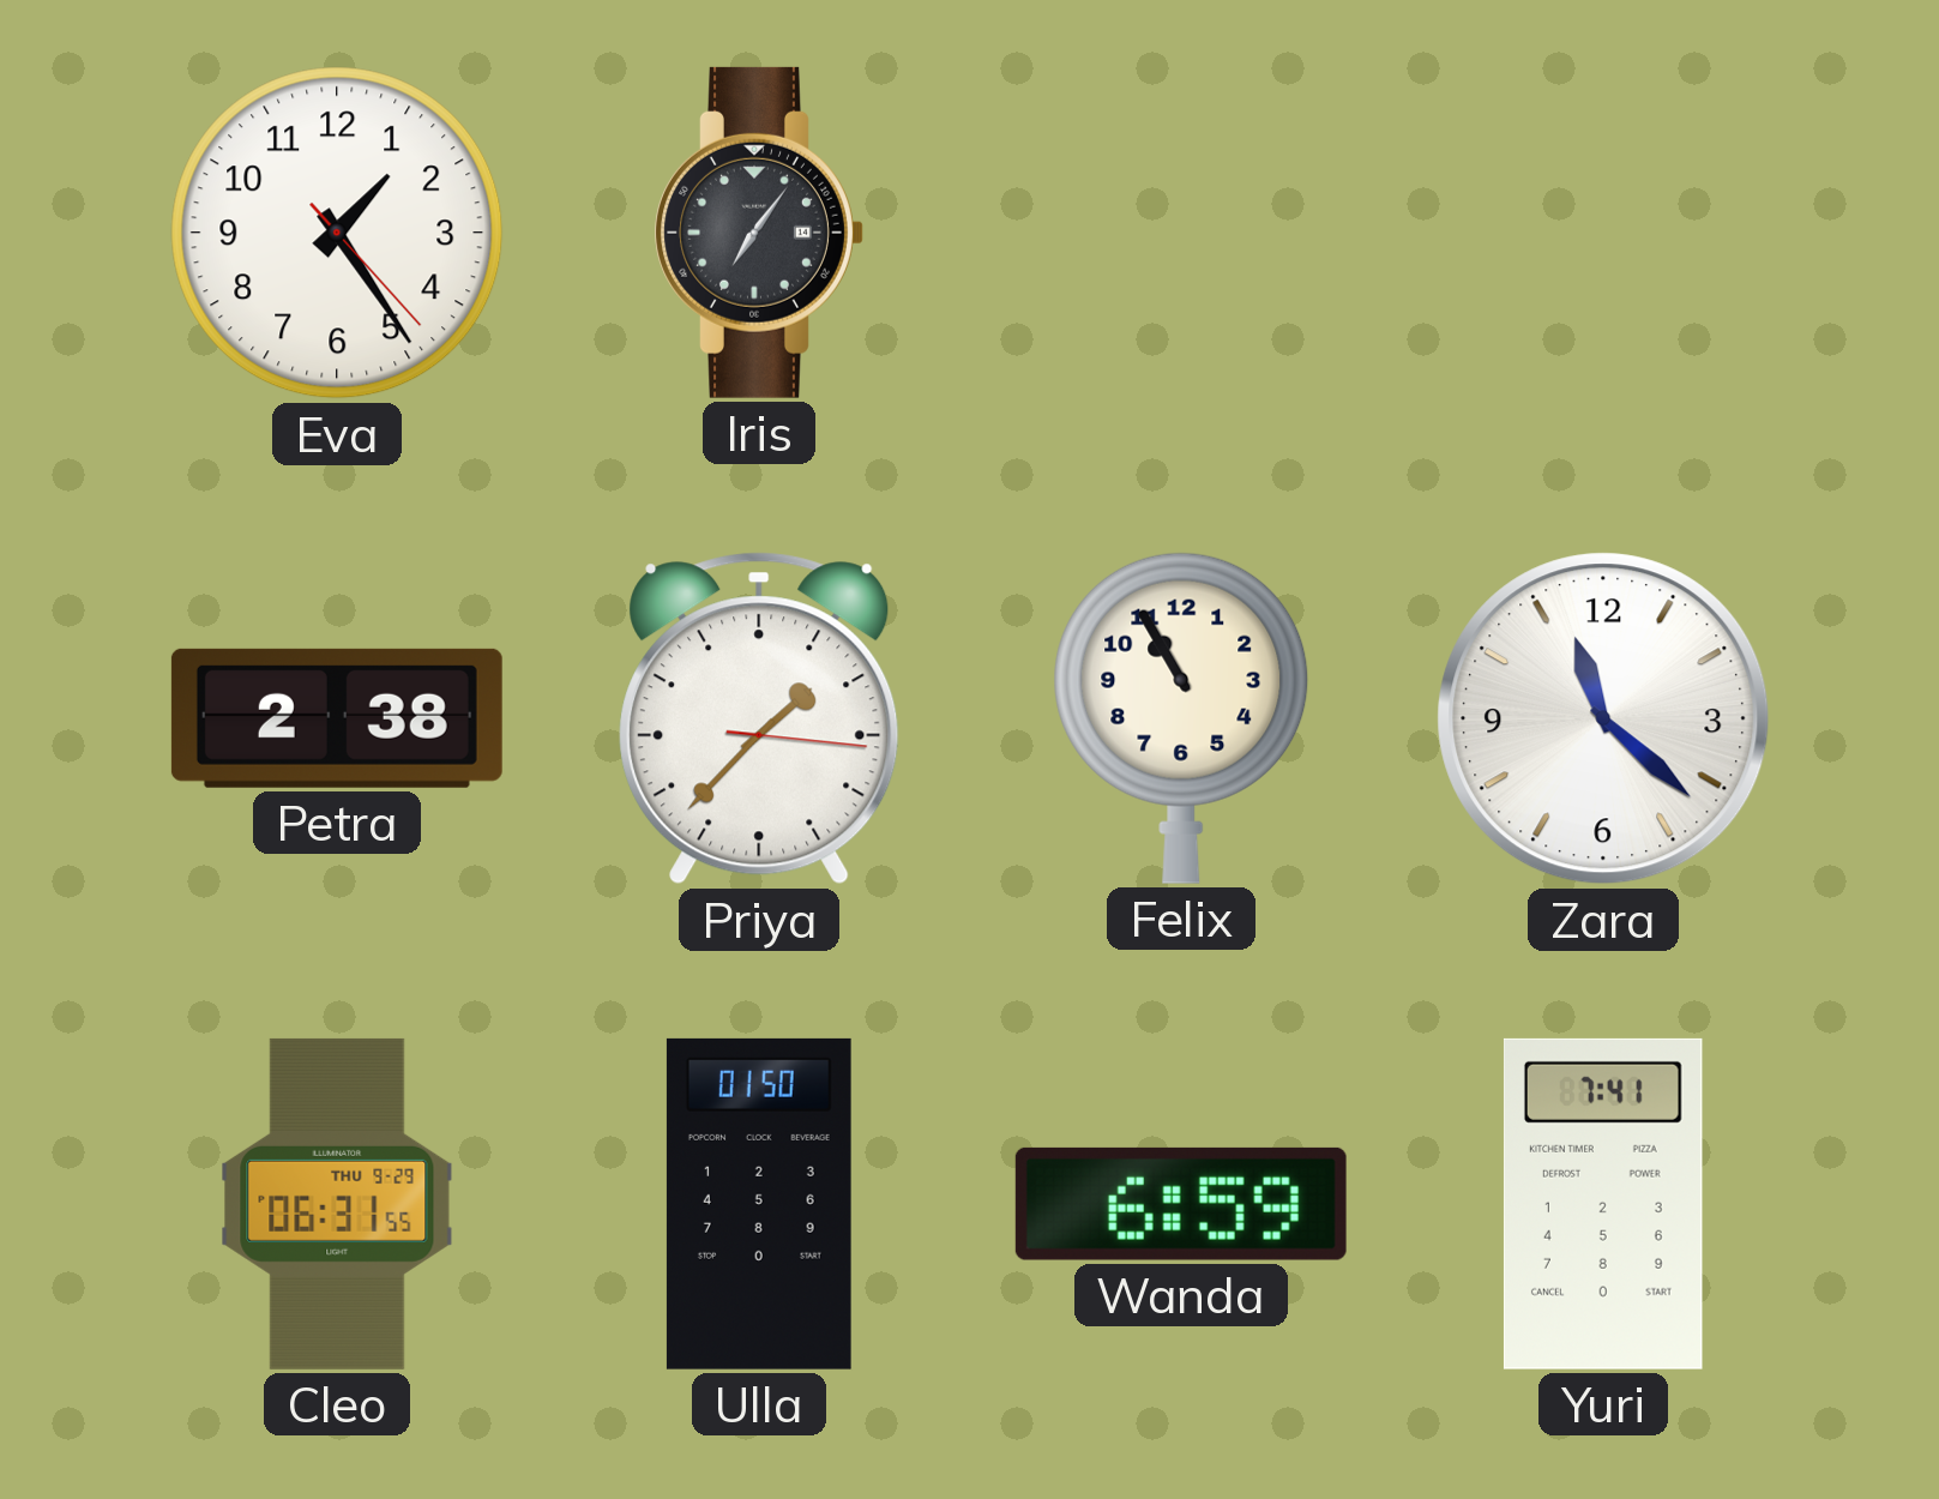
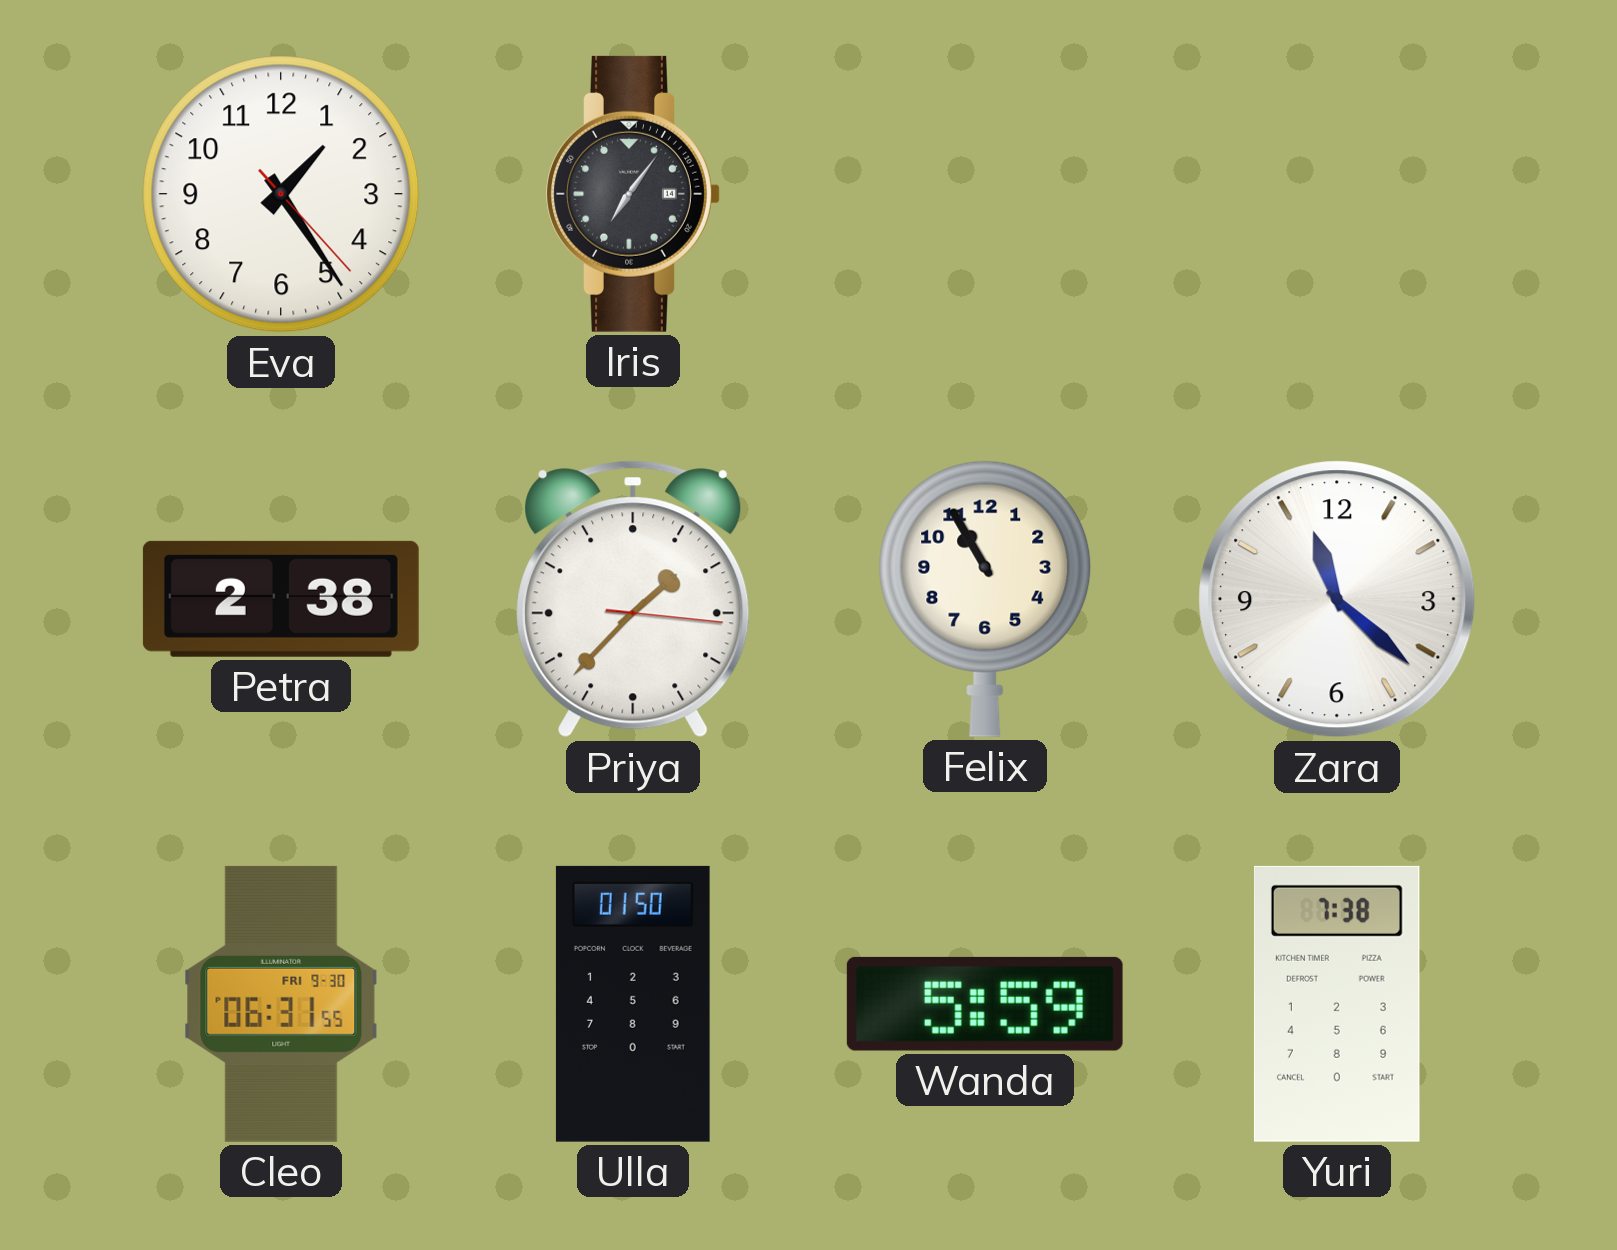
Cleo date: THU 9-29 -> FRI 9-30
Wanda: 6:59 -> 5:59
Yuri: 7:41 -> 7:38
